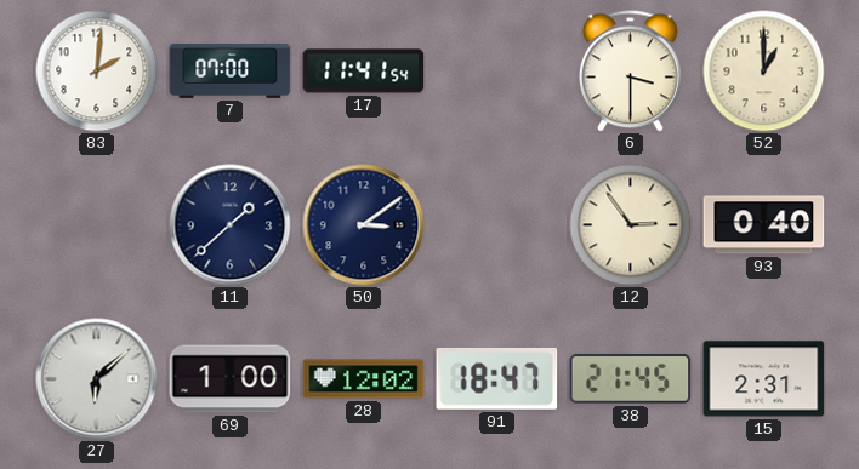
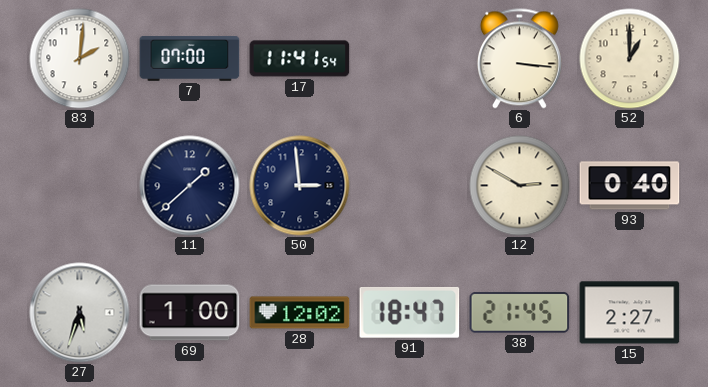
6: 3:30 -> 3:16
50: 3:09 -> 2:59
12: 2:54 -> 2:50
27: 6:08 -> 5:33
15: 2:31 -> 2:27
